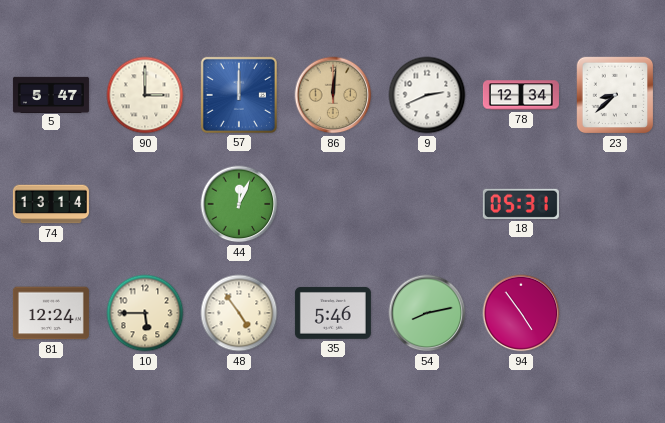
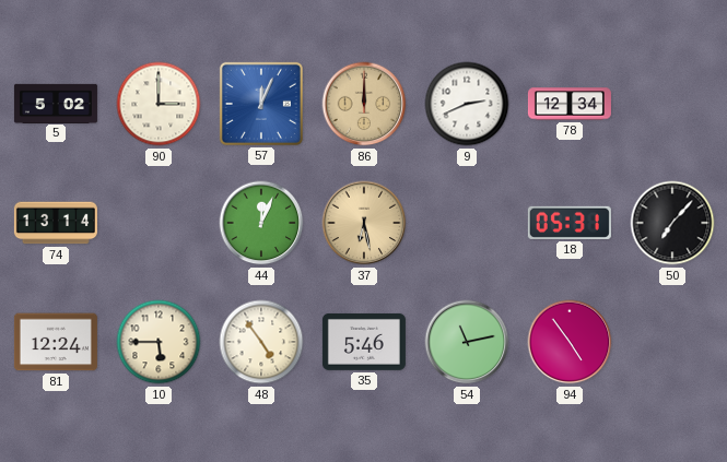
5: 5:47 -> 5:02
57: 12:00 -> 12:04
86: 12:01 -> 12:00
23: 8:38 -> none
37: none -> 6:28
50: none -> 7:07
54: 8:13 -> 11:13
